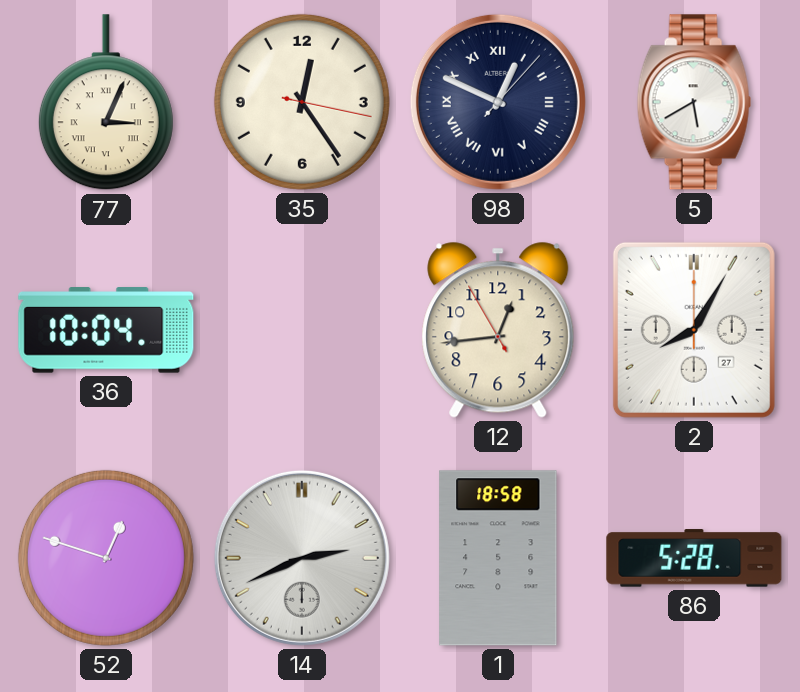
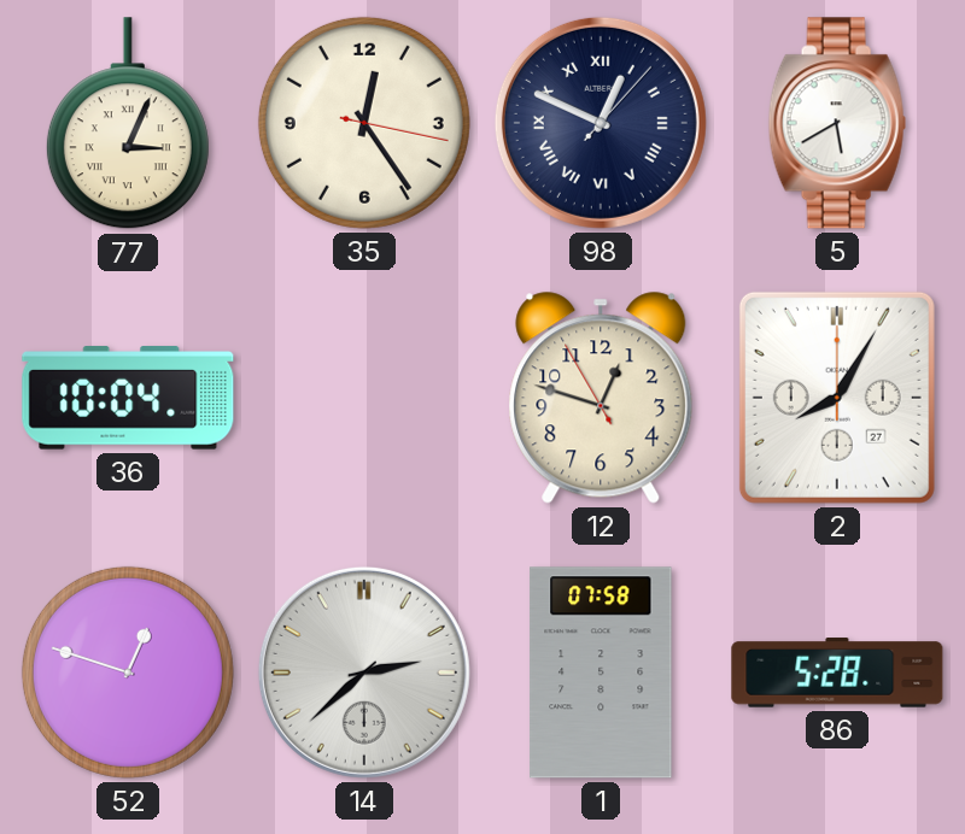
12: 12:43 -> 12:47
14: 2:41 -> 2:38
1: 18:58 -> 07:58
